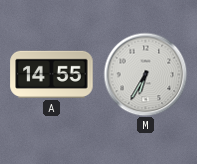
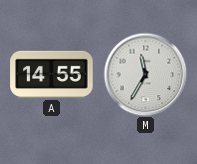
M: 6:35 -> 11:35
